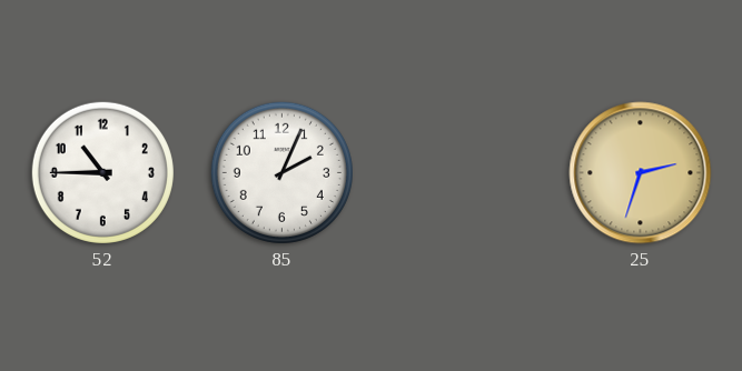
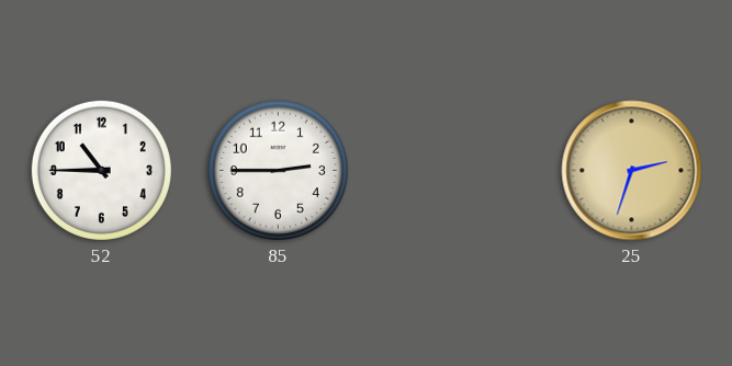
85: 2:04 -> 2:45
